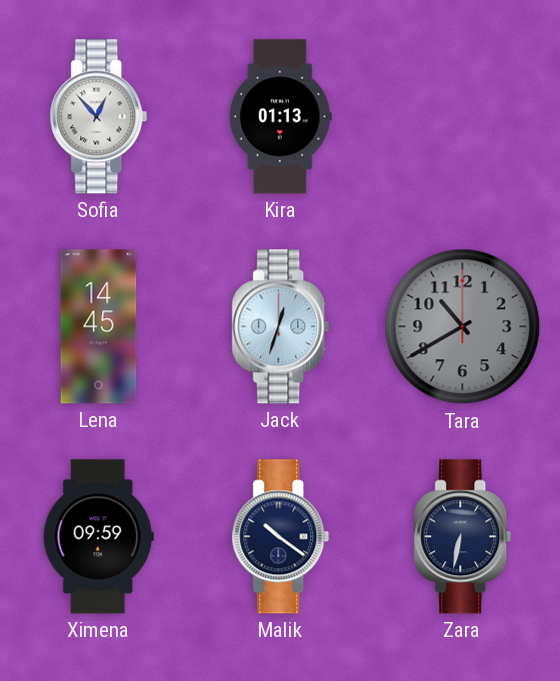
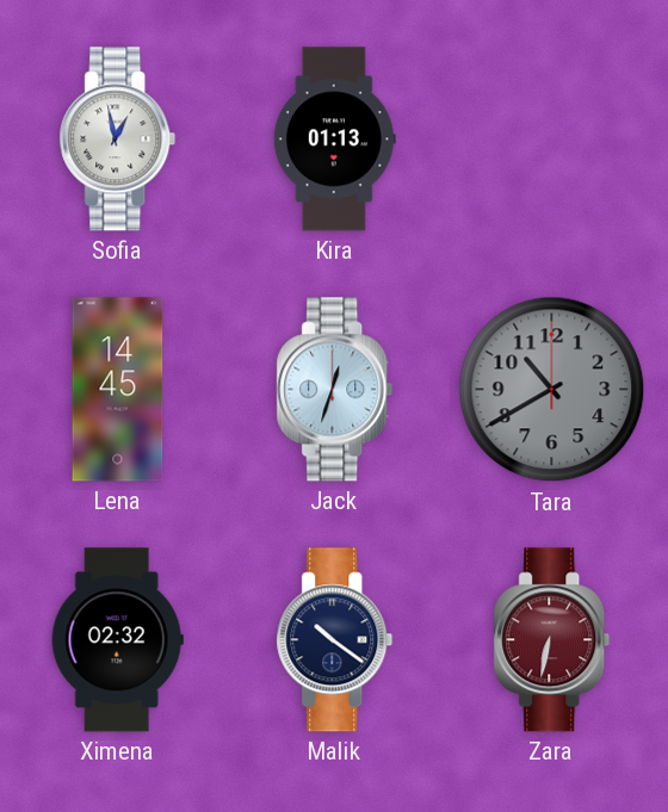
Sofia: 12:53 -> 12:58
Ximena: 09:59 -> 02:32
Zara dial: navy -> burgundy
